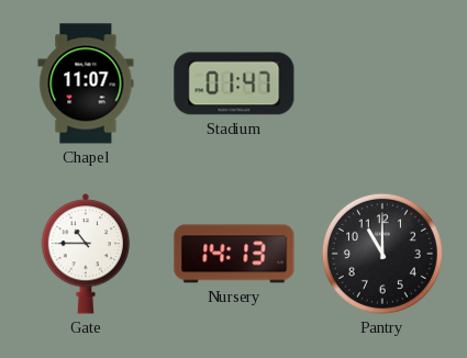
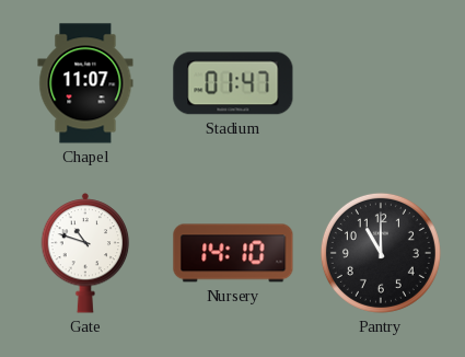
Gate: 10:45 -> 10:48
Nursery: 14:13 -> 14:10
